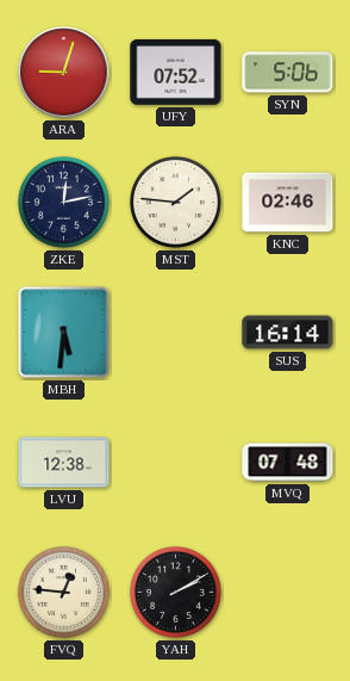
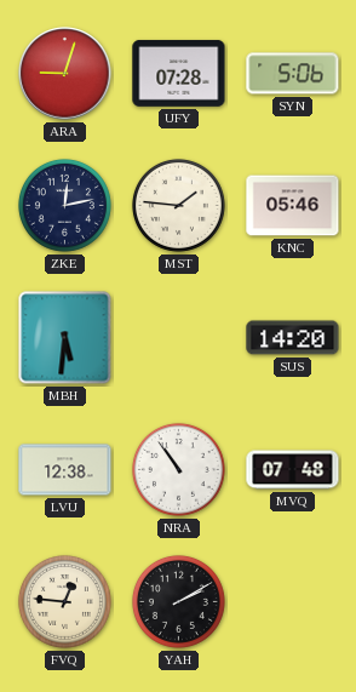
UFY: 07:52 -> 07:28
KNC: 02:46 -> 05:46
SUS: 16:14 -> 14:20
NRA: none -> 10:54
